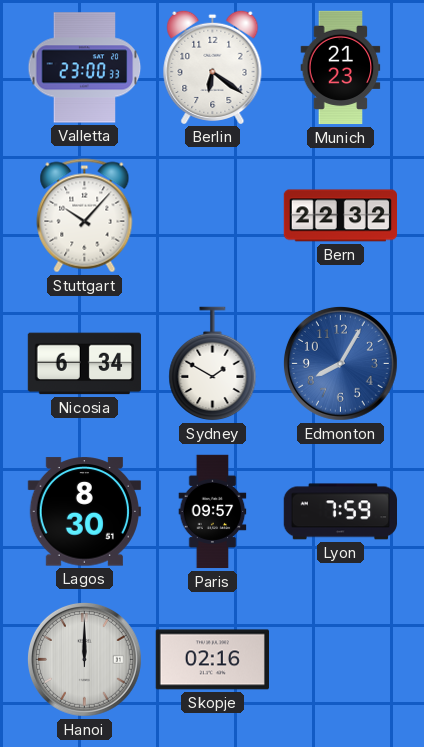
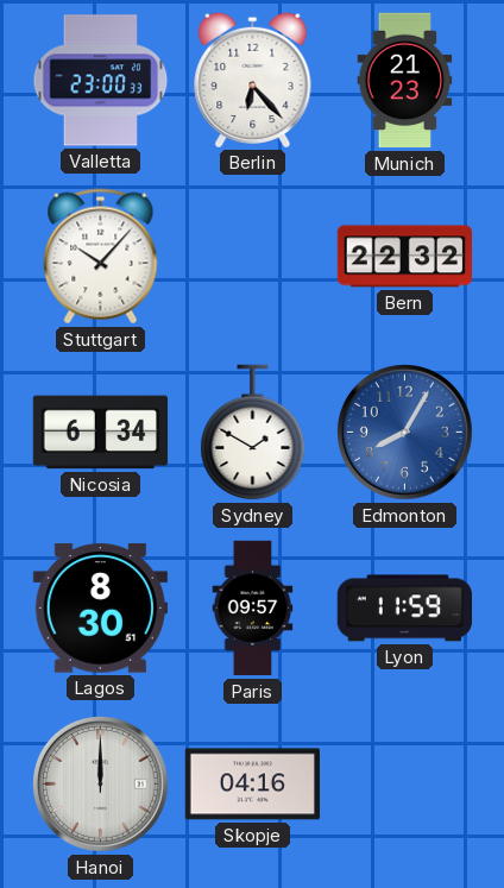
Berlin: 6:21 -> 6:23
Lyon: 7:59 -> 11:59
Skopje: 02:16 -> 04:16
